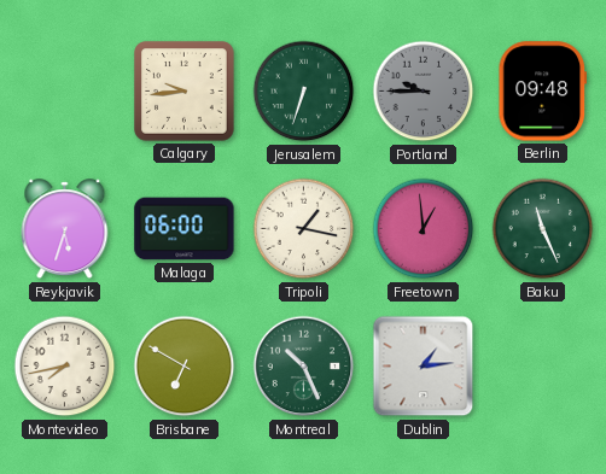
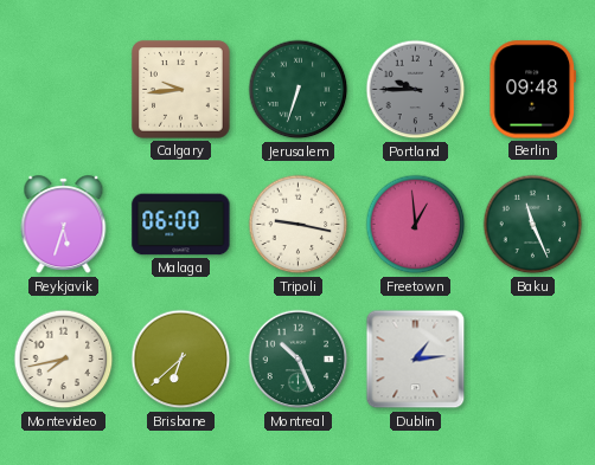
Tripoli: 1:17 -> 9:17
Brisbane: 6:50 -> 6:38
